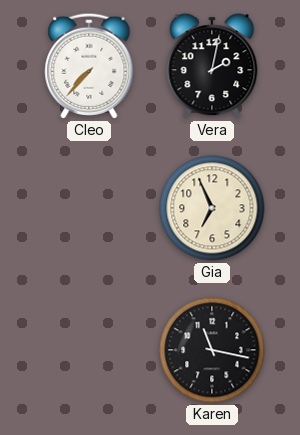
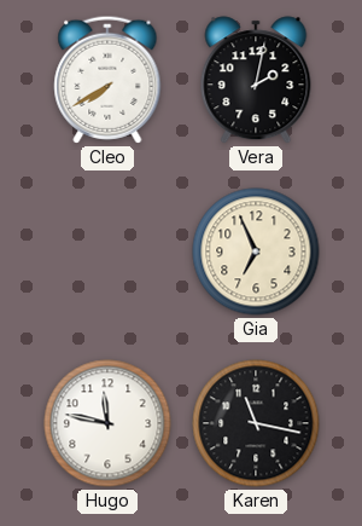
Cleo: 7:37 -> 7:40
Hugo: none -> 11:47
